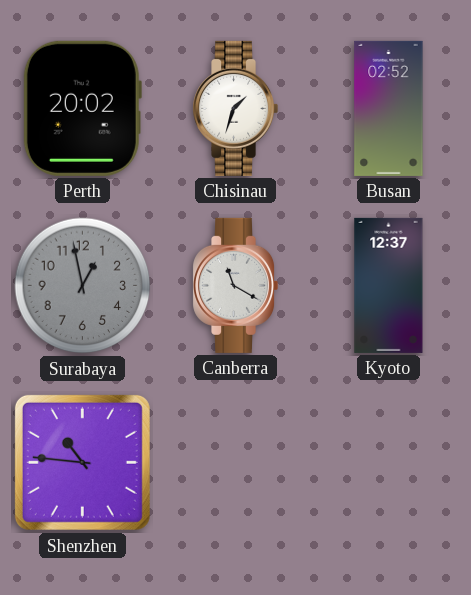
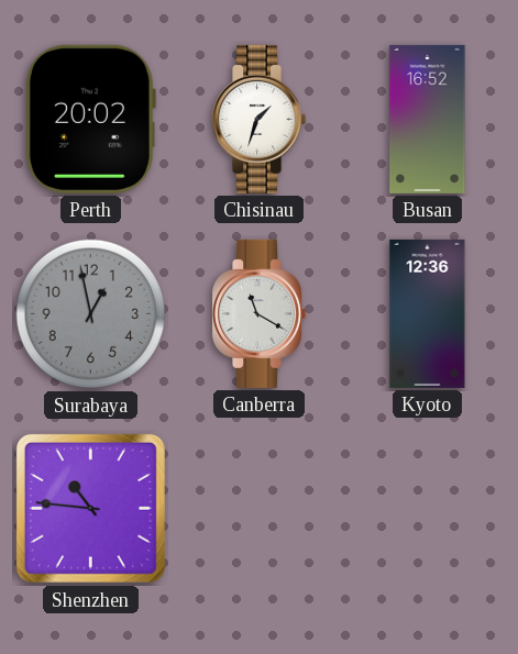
Busan: 02:52 -> 16:52
Kyoto: 12:37 -> 12:36
